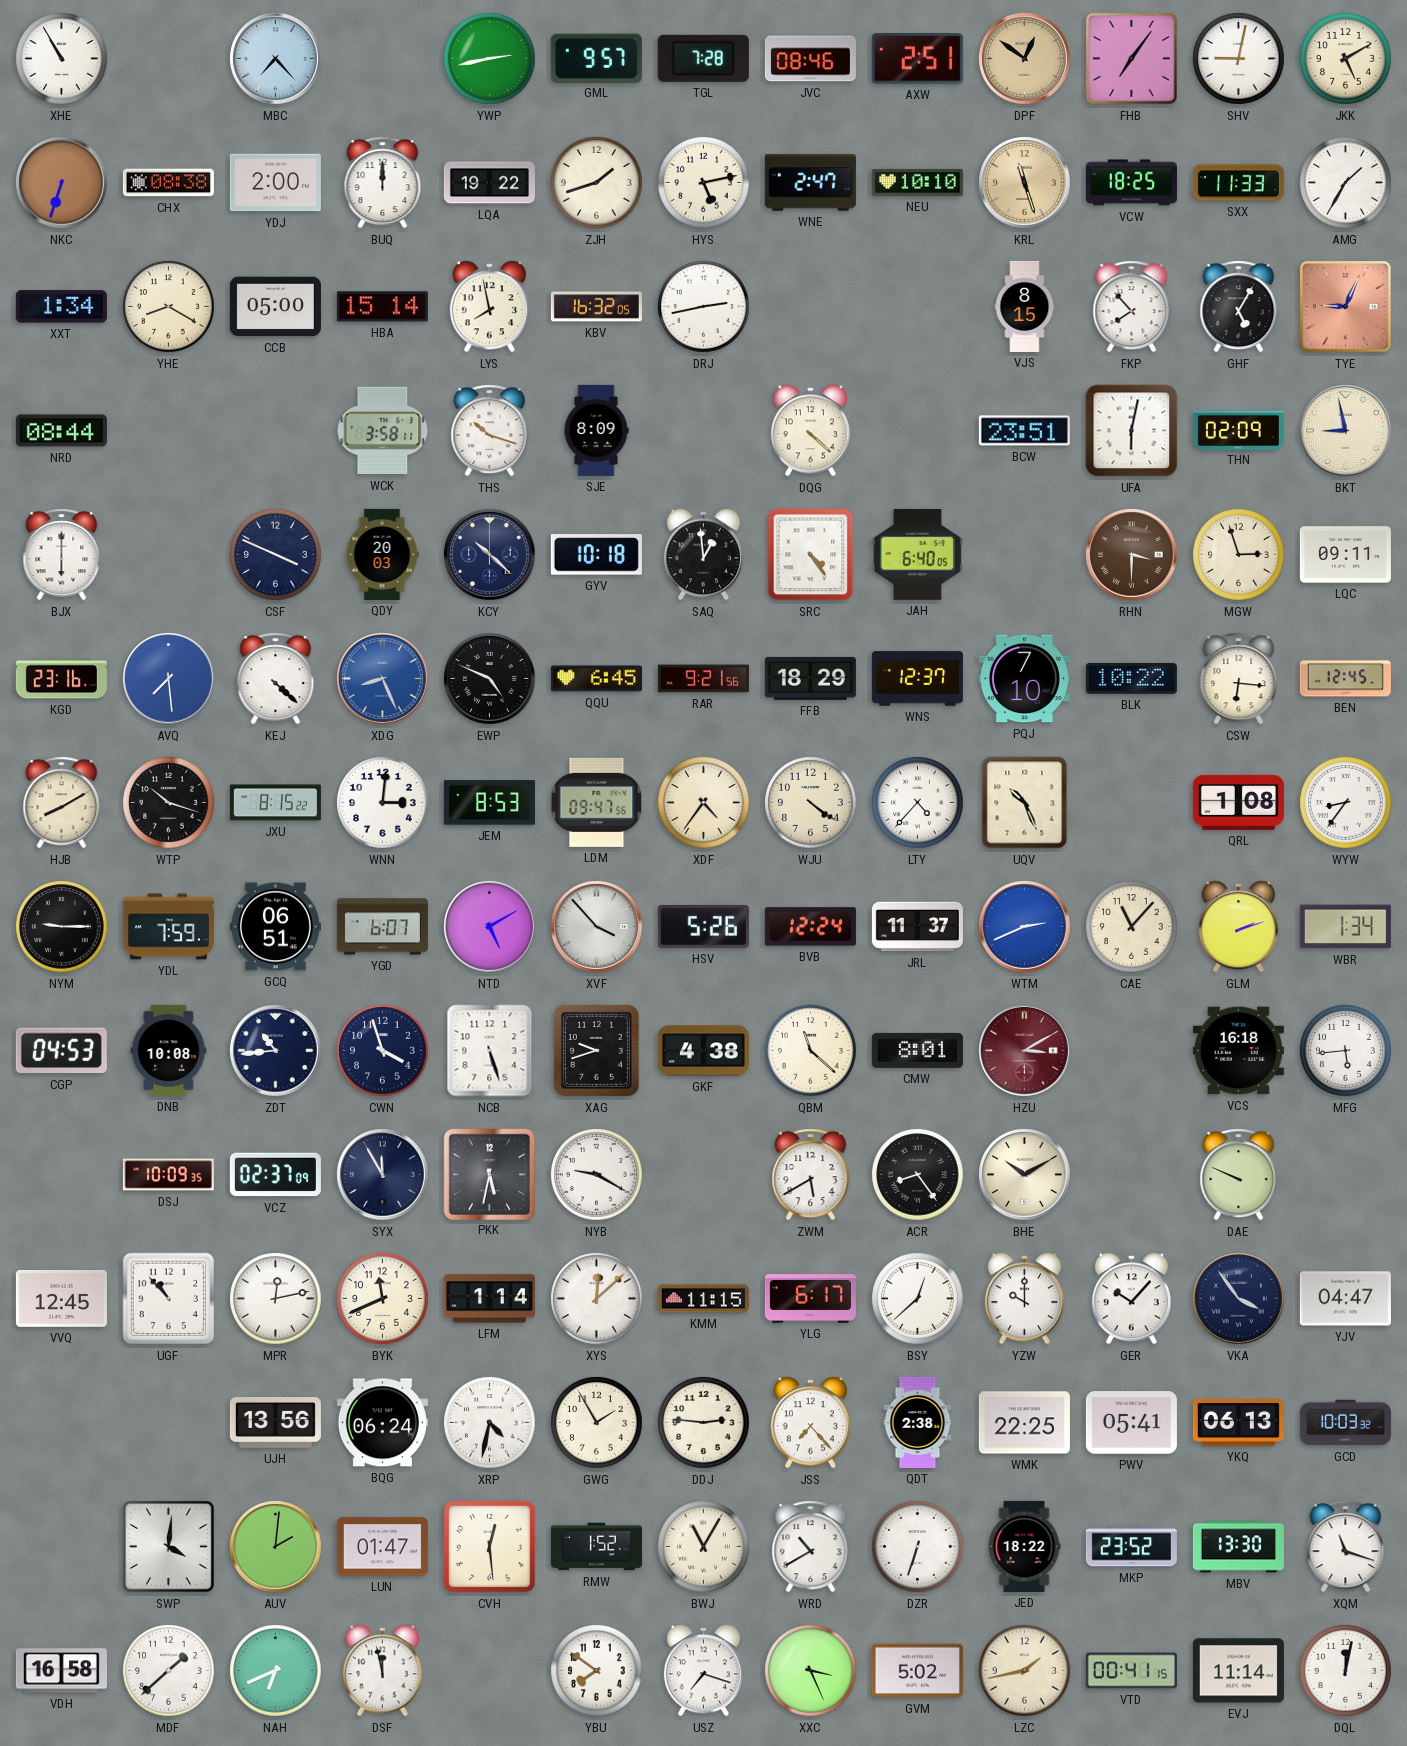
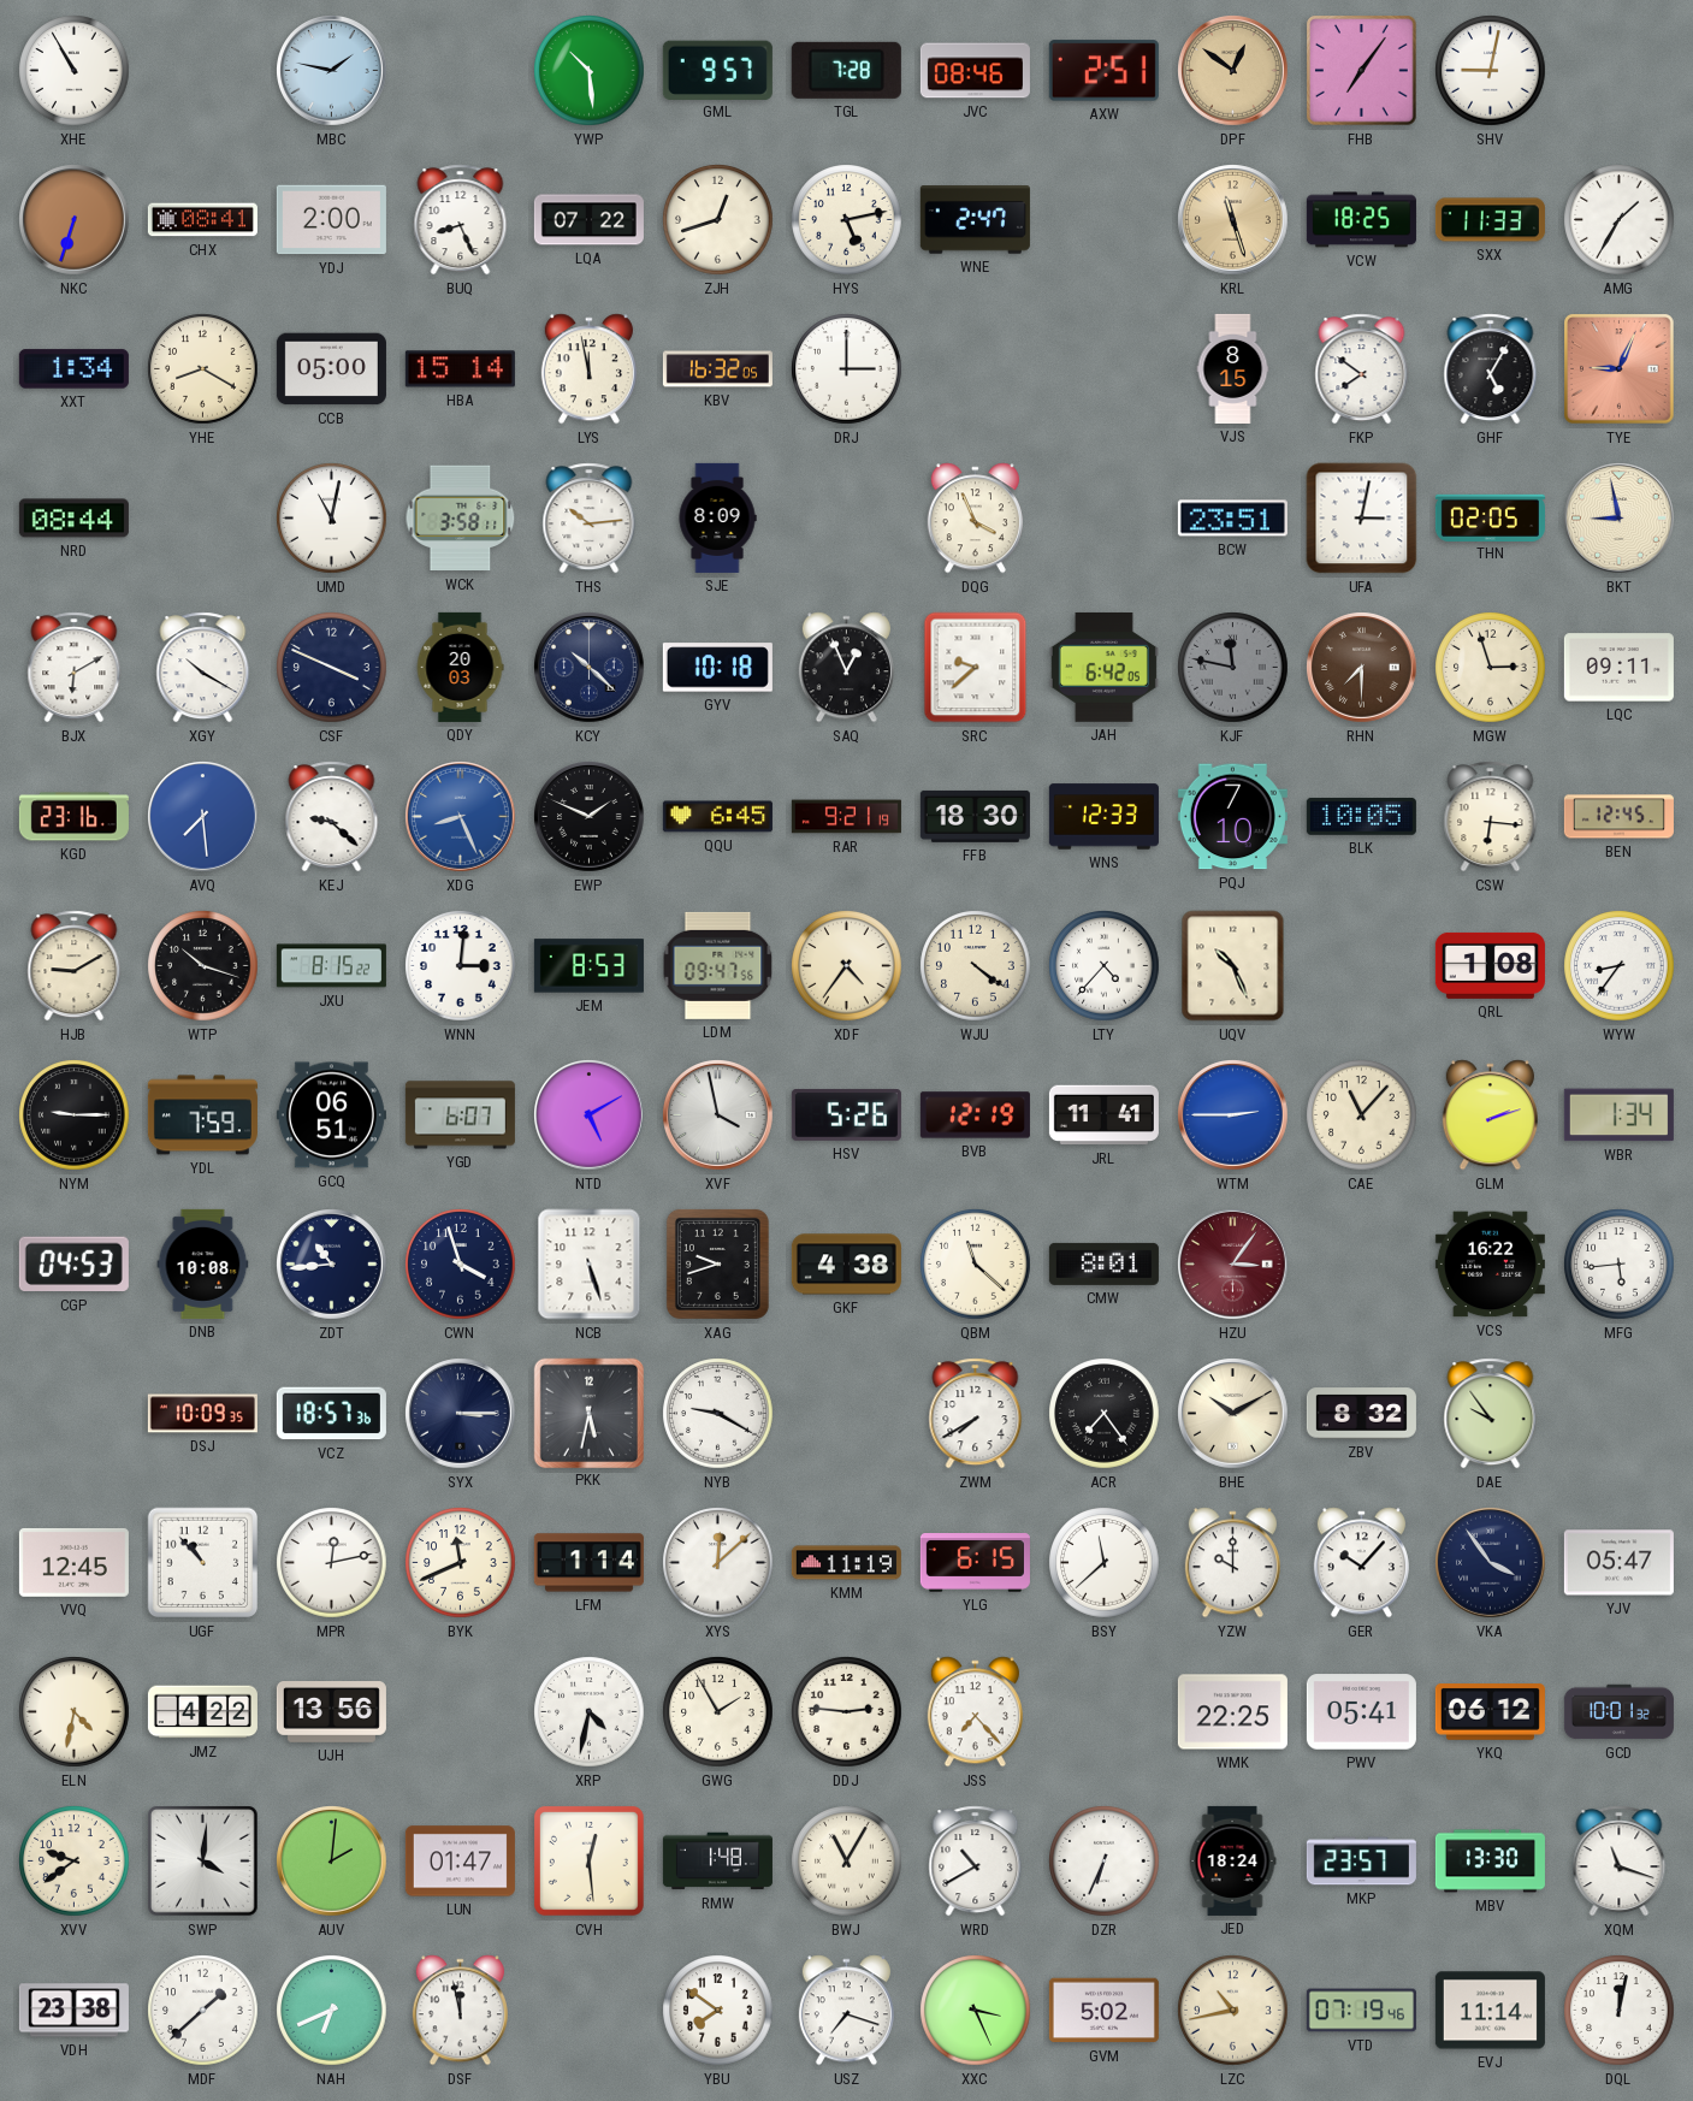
MBC: 7:23 -> 1:47
YWP: 2:43 -> 10:29
JKK: 5:10 -> none
CHX: 08:38 -> 08:41
BUQ: 12:00 -> 8:26
LQA: 19:22 -> 07:22
ZJH: 1:42 -> 12:42
NEU: 10:10 -> none
LYS: 7:58 -> 11:58
DRJ: 2:43 -> 3:00
FKP: 7:53 -> 7:51
UMD: none -> 11:02
THS: 10:18 -> 10:14
DQG: 4:22 -> 3:56
UFA: 6:02 -> 3:02
THN: 02:09 -> 02:05
BJX: 6:00 -> 6:10
XGY: none -> 10:20
SAQ: 12:59 -> 12:56
SRC: 4:24 -> 9:38
JAH: 6:40 -> 6:42
KJF: none -> 11:47
RHN: 3:30 -> 7:30
KEJ: 4:22 -> 9:22
EWP: 4:49 -> 1:49
RAR: 9:21:56 -> 9:21:19
FFB: 18:29 -> 18:30
WNS: 12:37 -> 12:33
BLK: 10:22 -> 10:05
HJB: 8:10 -> 9:10
XVF: 3:53 -> 3:58
BVB: 12:24 -> 12:19
JRL: 11:37 -> 11:41
WTM: 2:41 -> 2:45
HZU: 3:10 -> 3:06
VCS: 16:18 -> 16:22
VCZ: 02:37 -> 18:57
SYX: 11:55 -> 3:15
ZWM: 5:40 -> 7:40
ACR: 8:24 -> 7:24
ZBV: none -> 8:32
DAE: 9:49 -> 9:54
KMM: 11:15 -> 11:19
YLG: 6:17 -> 6:15
BSY: 12:38 -> 11:38
YJV: 04:47 -> 05:47
ELN: none -> 4:32
JMZ: none -> 4:22
BQG: 06:24 -> none
QDT: 2:38 -> none
YKQ: 06:13 -> 06:12
GCD: 10:03 -> 10:01
XVV: none -> 9:39
RMW: 1:52 -> 1:48
DZR: 6:33 -> 6:34
JED: 18:22 -> 18:24
MKP: 23:52 -> 23:57
VDH: 16:58 -> 23:38
LZC: 1:43 -> 10:43
VTD: 00:41 -> 07:19
